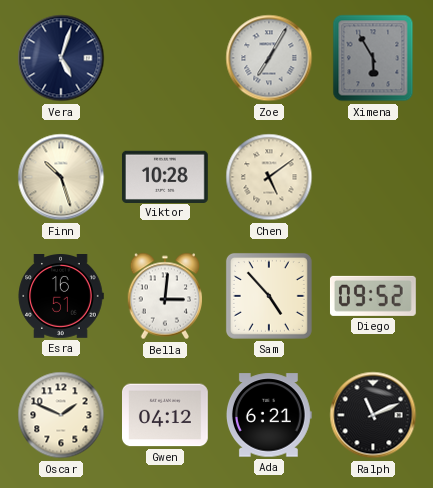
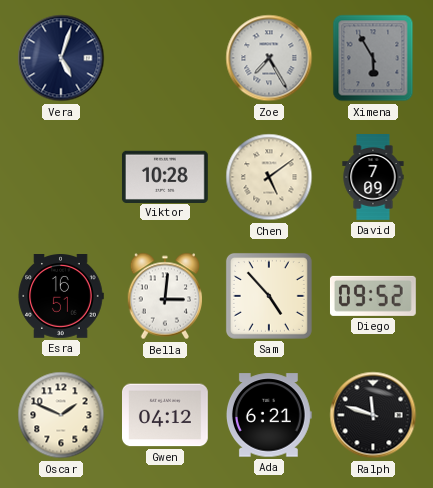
Zoe: 7:05 -> 7:25
Finn: 10:27 -> none
David: none -> 7:09
Ralph: 11:11 -> 11:48
